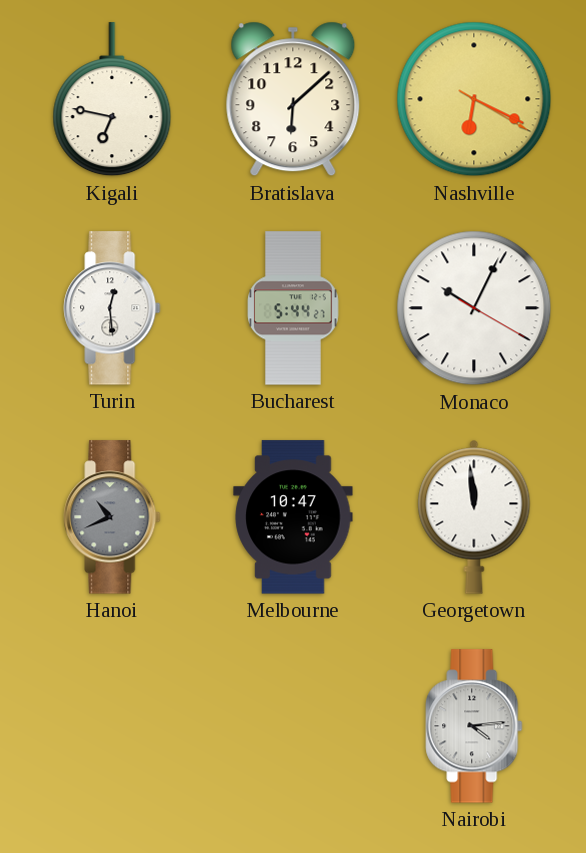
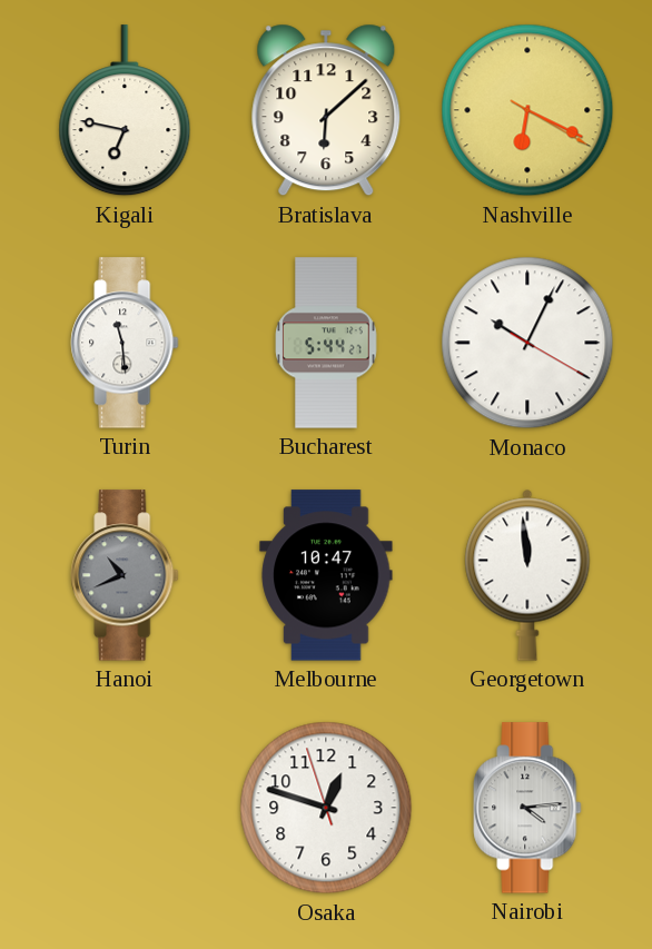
Turin: 12:29 -> 11:29
Osaka: none -> 12:47
